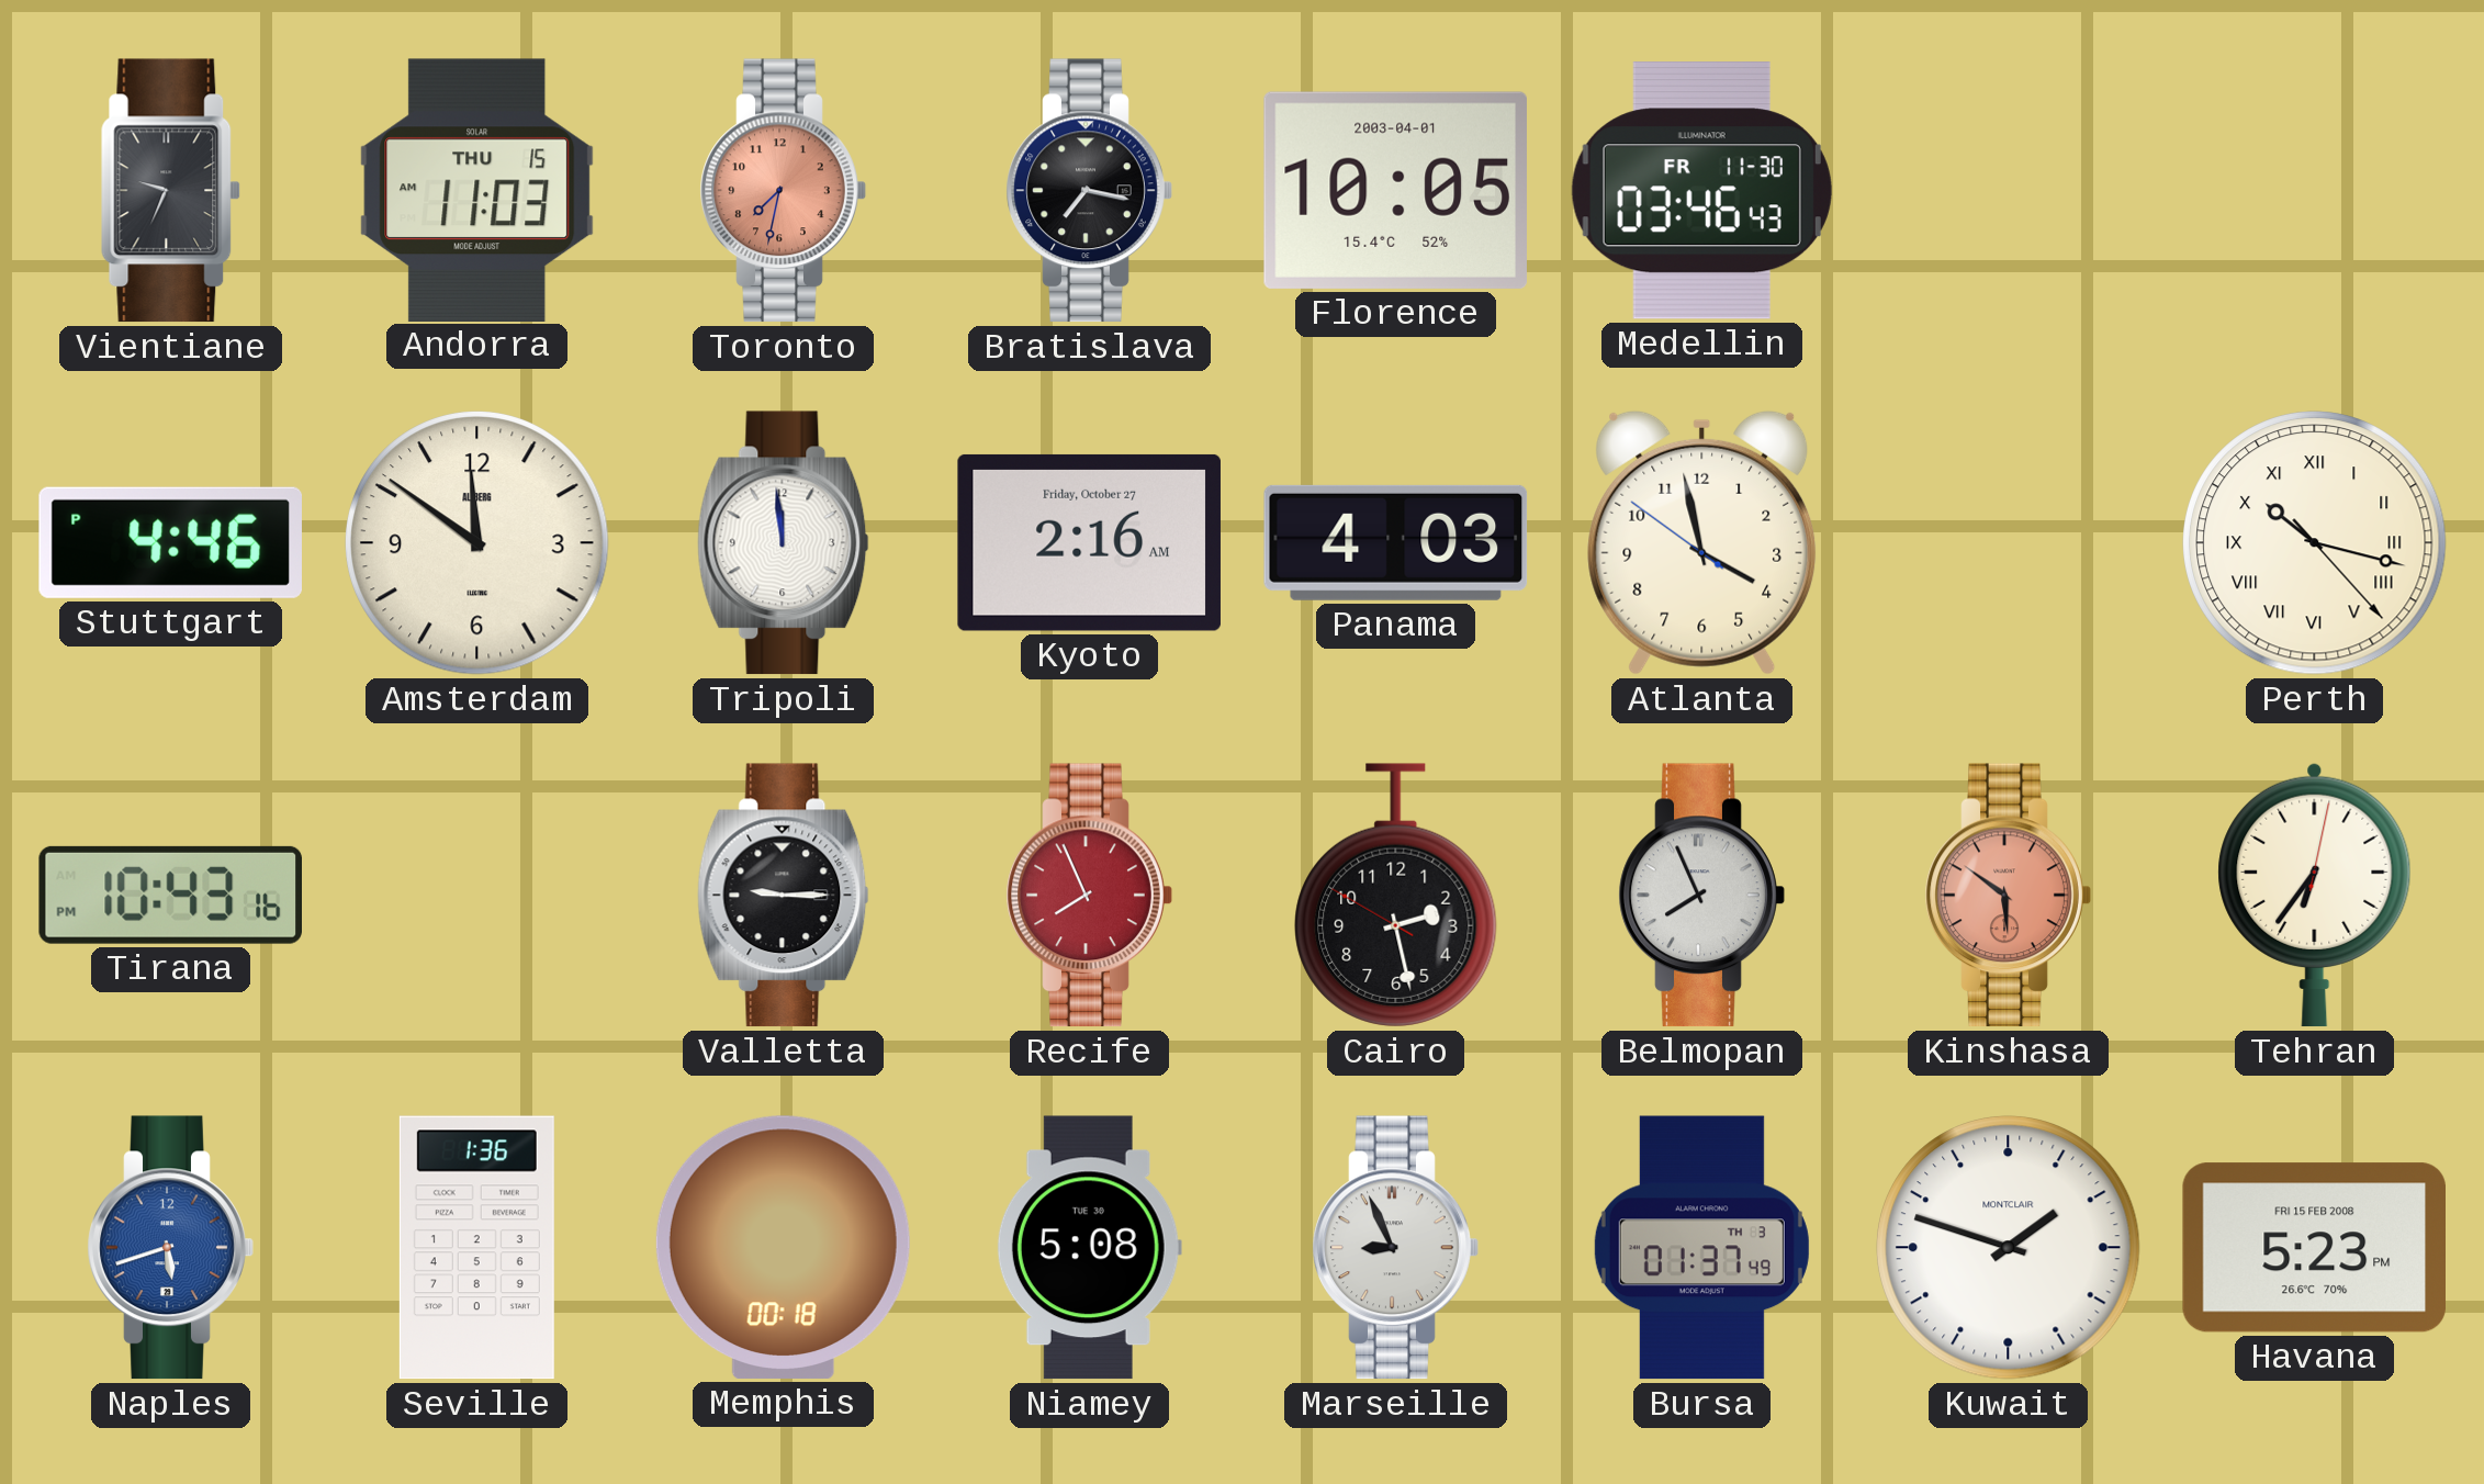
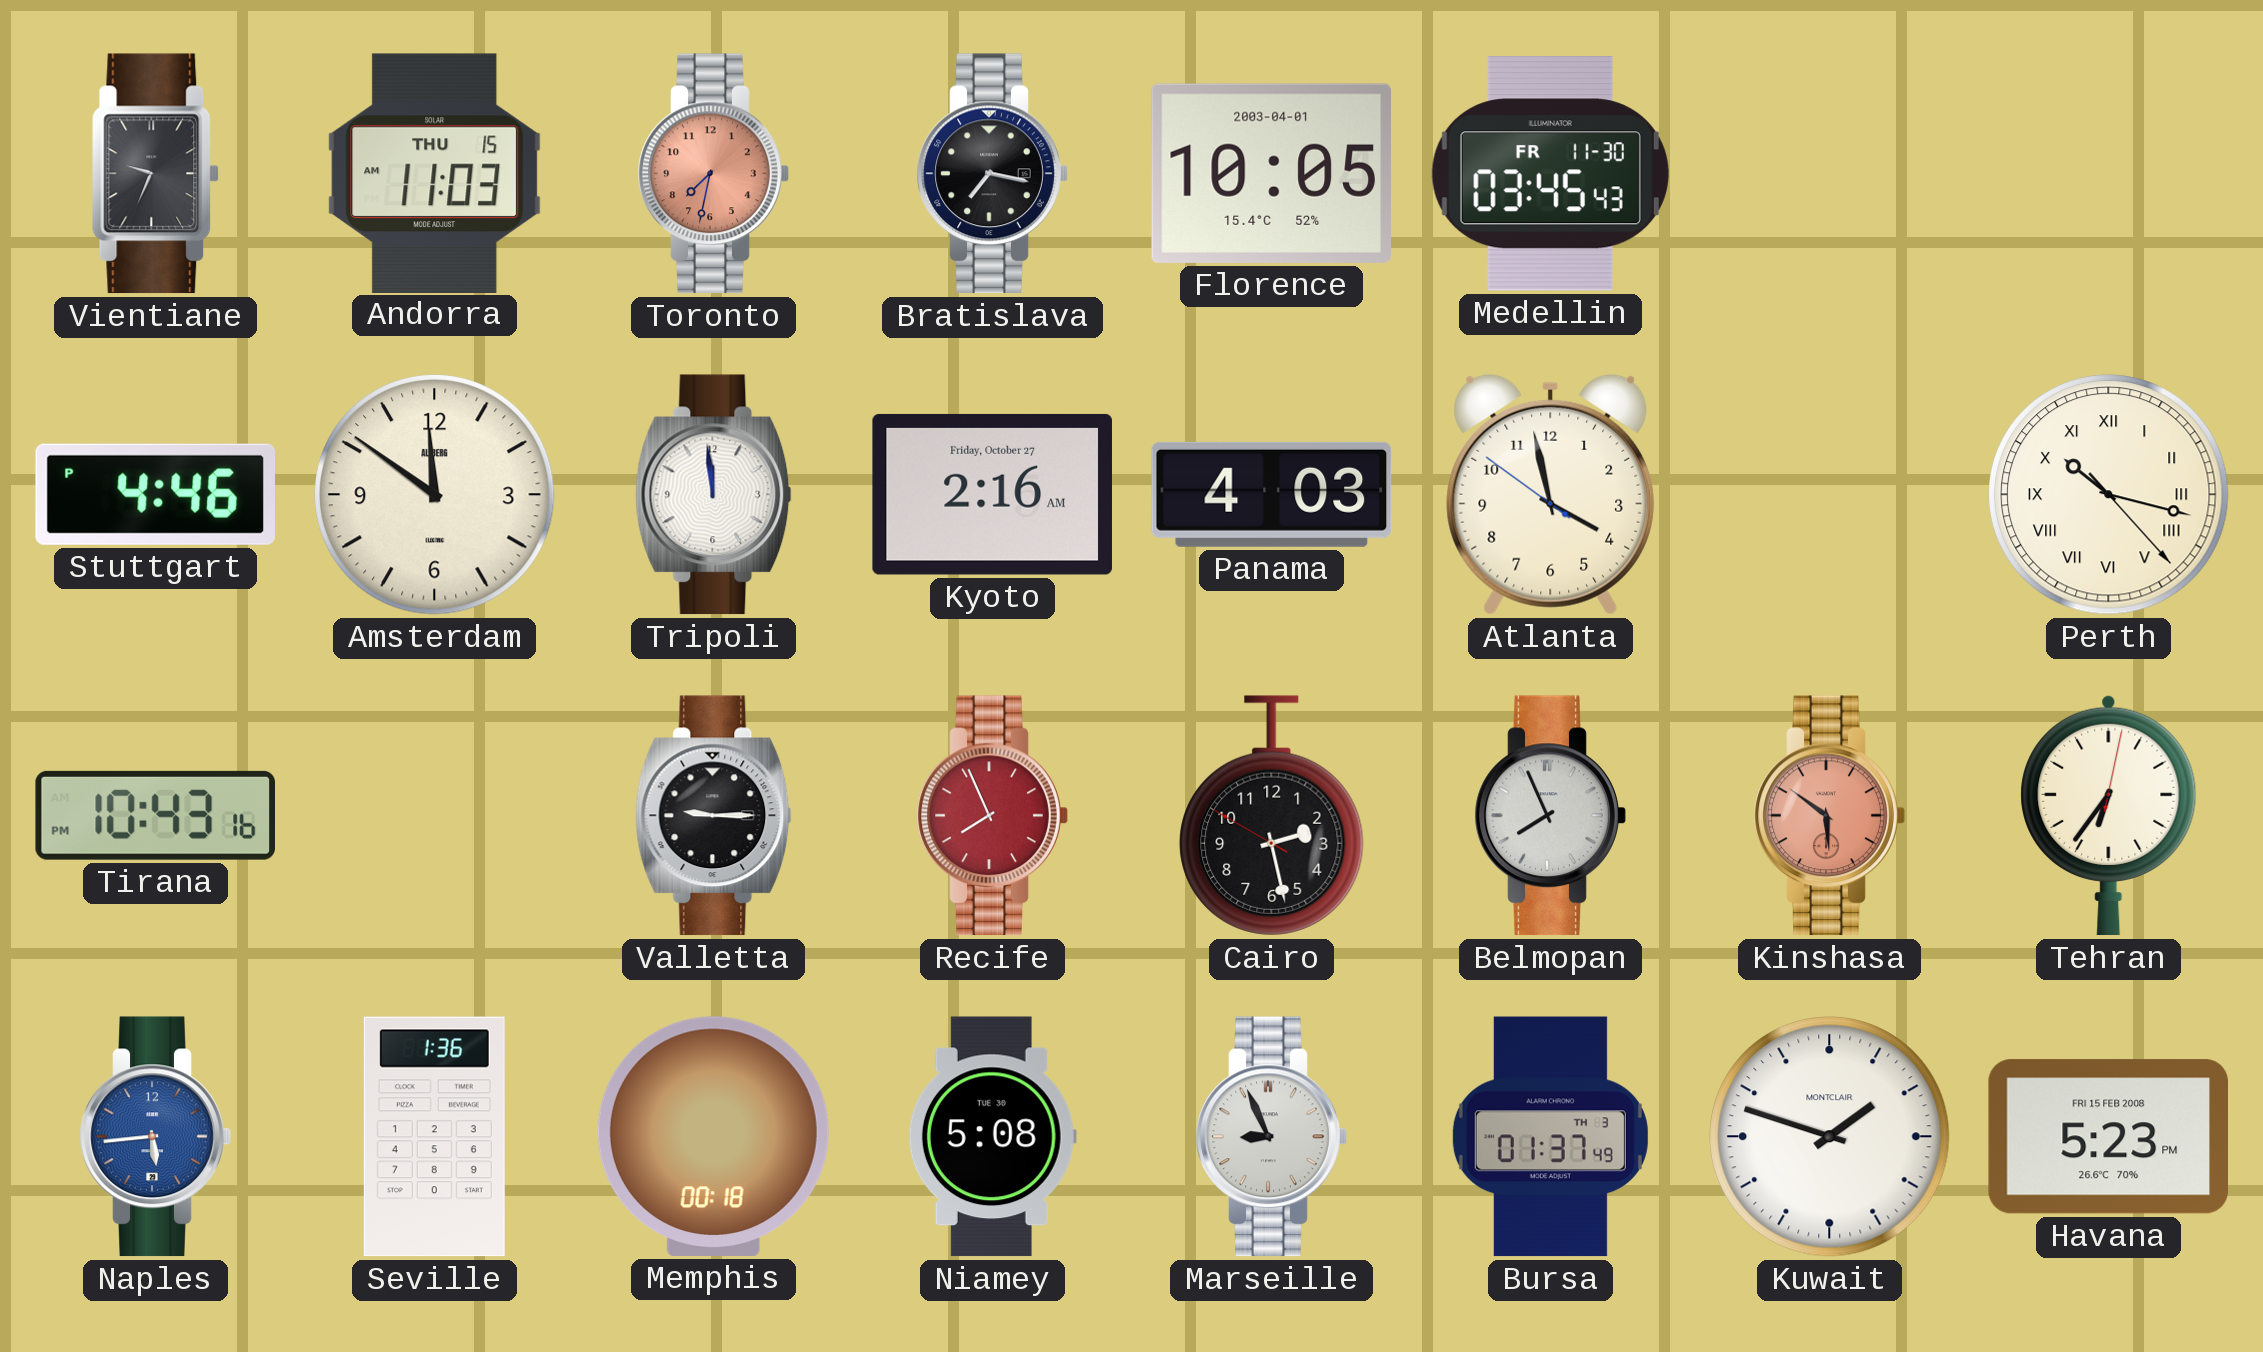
Medellin: 03:46 -> 03:45
Naples: 5:42 -> 5:44
